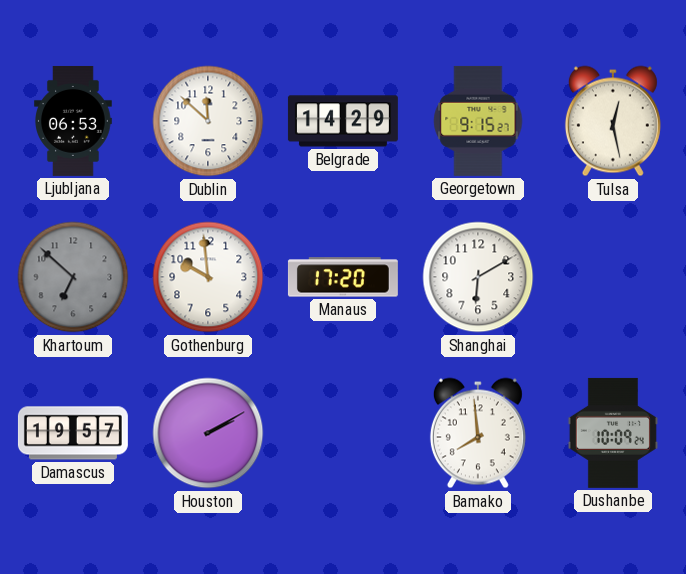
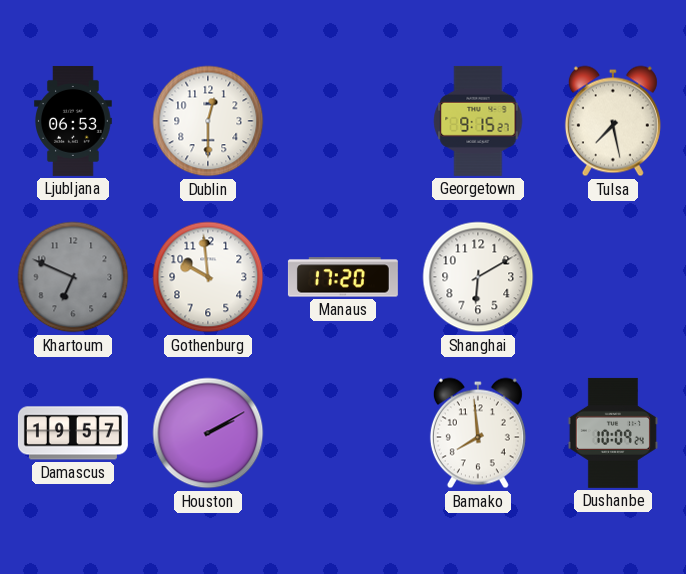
Dublin: 11:52 -> 12:30
Belgrade: 14:29 -> none
Tulsa: 12:28 -> 7:28
Khartoum: 6:52 -> 6:49
